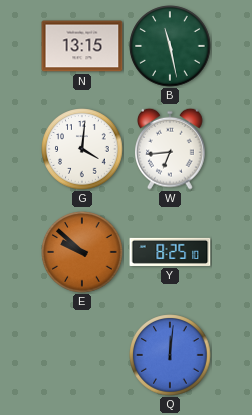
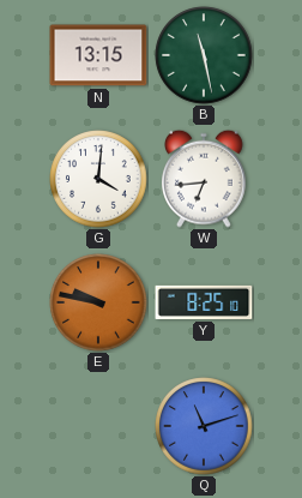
E: 9:52 -> 9:47
Q: 12:01 -> 11:12
